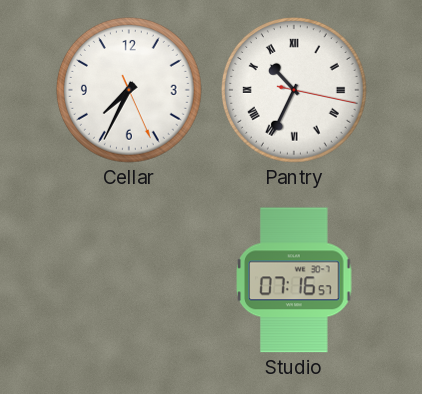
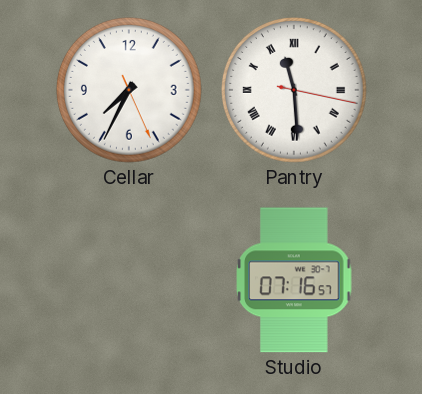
Pantry: 10:34 -> 11:29
